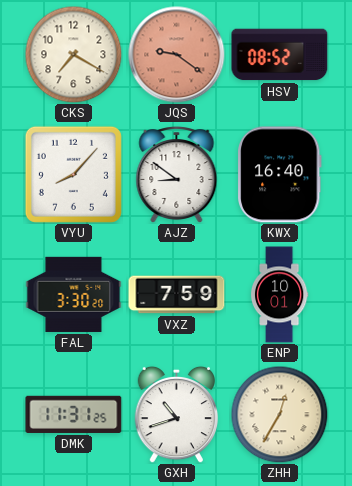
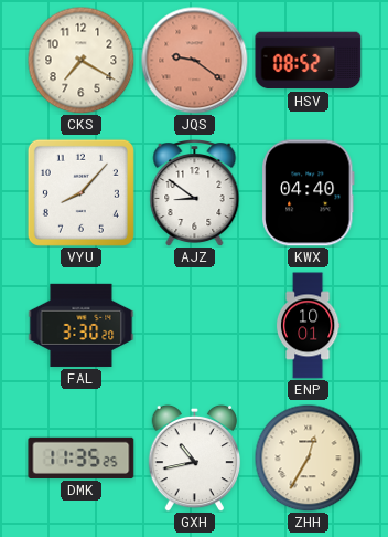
KWX: 16:40 -> 04:40
VXZ: 7:59 -> none
DMK: 11:31 -> 11:35
GXH: 10:42 -> 10:43
